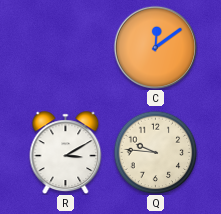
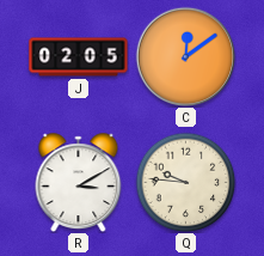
J: none -> 02:05
